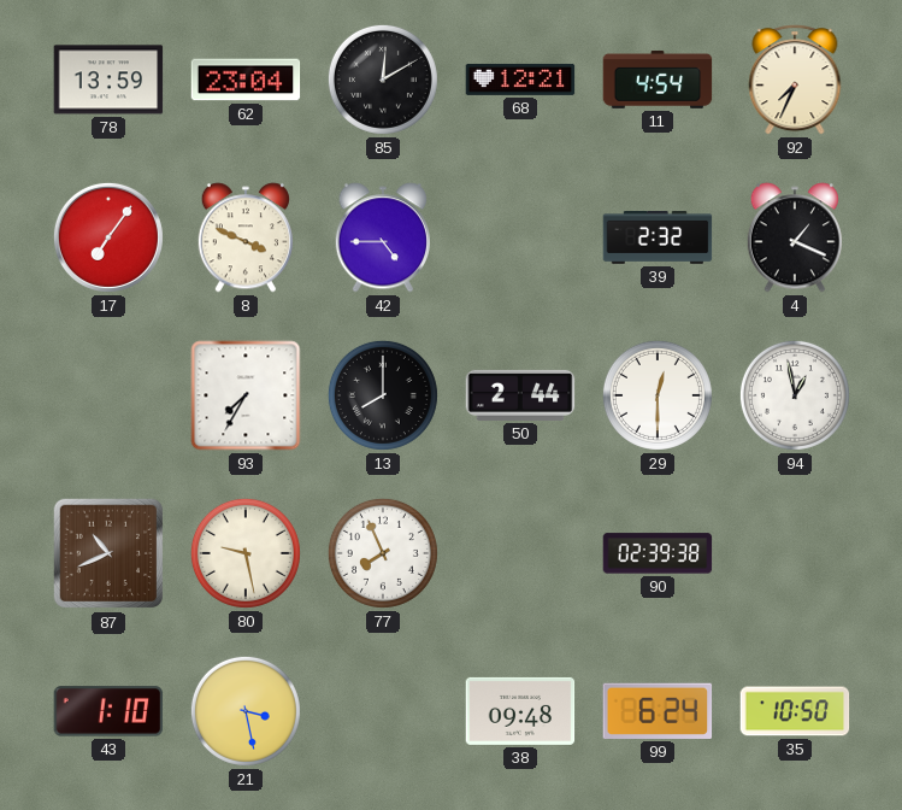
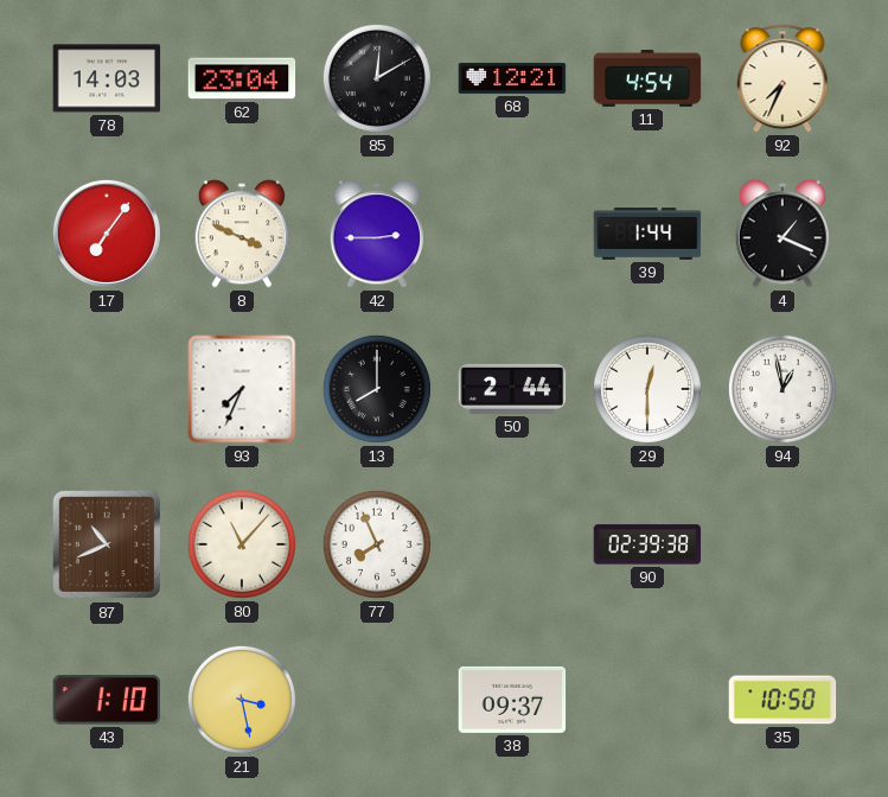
78: 13:59 -> 14:03
42: 4:45 -> 2:45
39: 2:32 -> 1:44
93: 7:35 -> 7:34
80: 9:28 -> 11:07
38: 09:48 -> 09:37
99: 6:24 -> none
